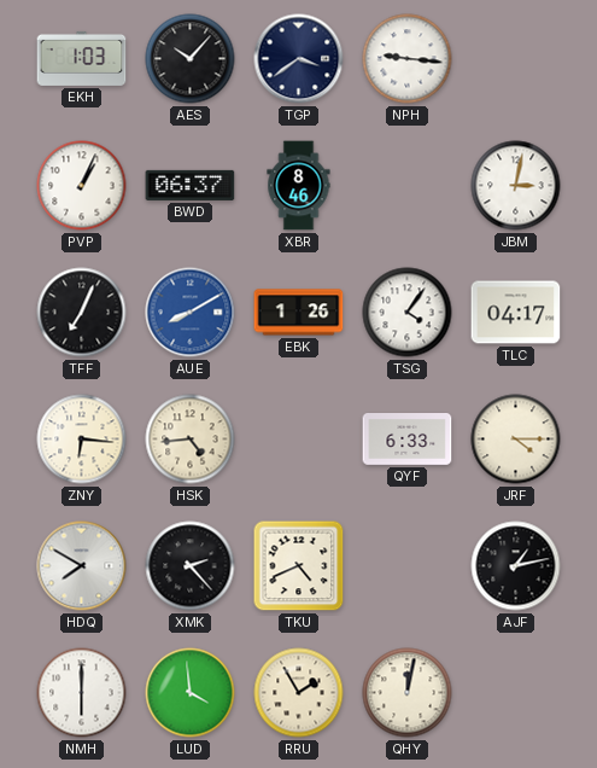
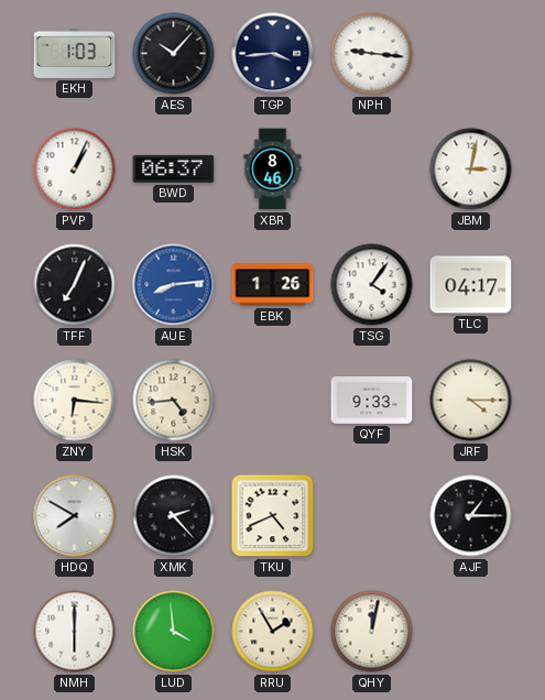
TGP: 3:39 -> 3:44
AUE: 8:10 -> 8:14
QYF: 6:33 -> 9:33
AJF: 1:13 -> 1:15
